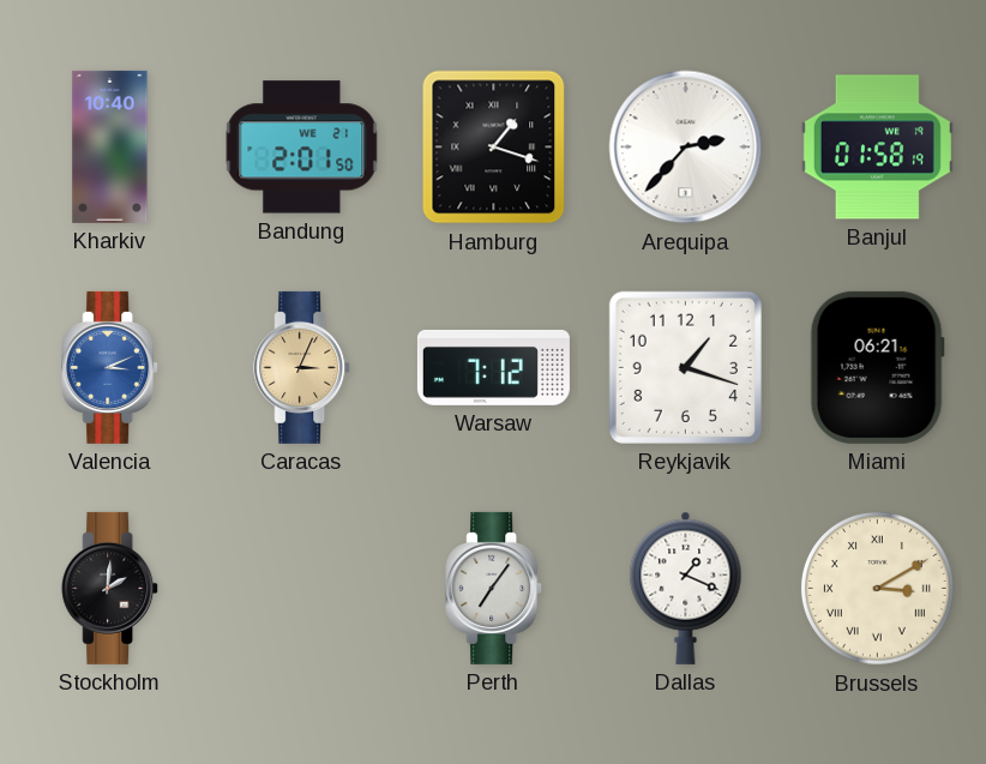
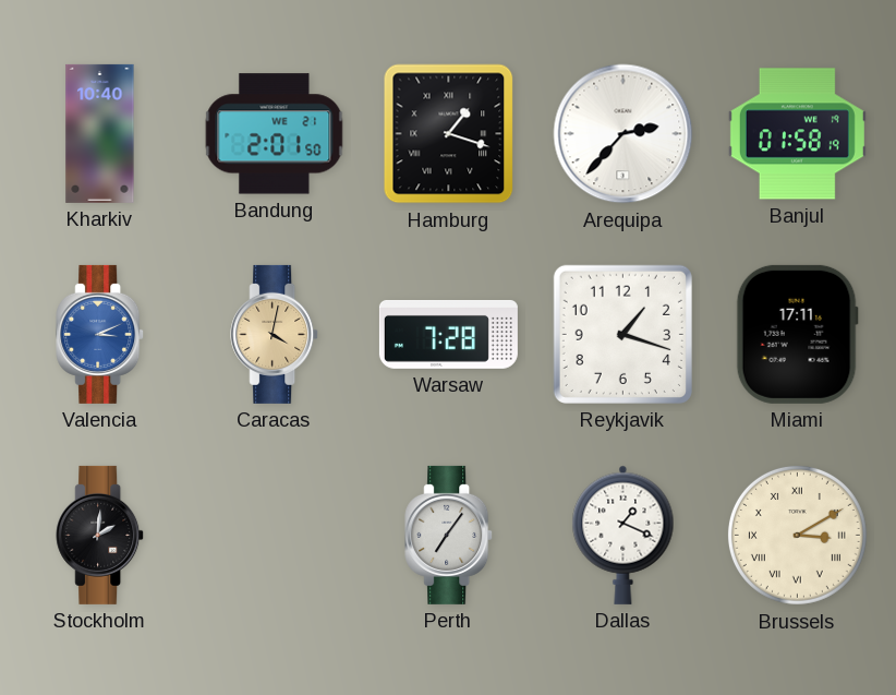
Caracas: 3:04 -> 4:02
Warsaw: 7:12 -> 7:28
Miami: 06:21 -> 17:11
